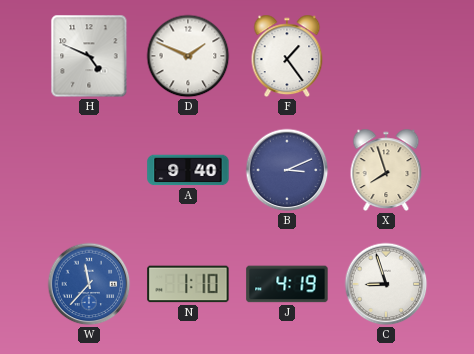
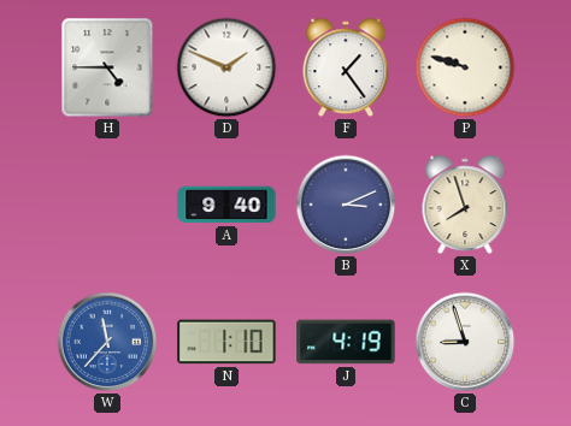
H: 4:49 -> 4:45
P: none -> 9:48
